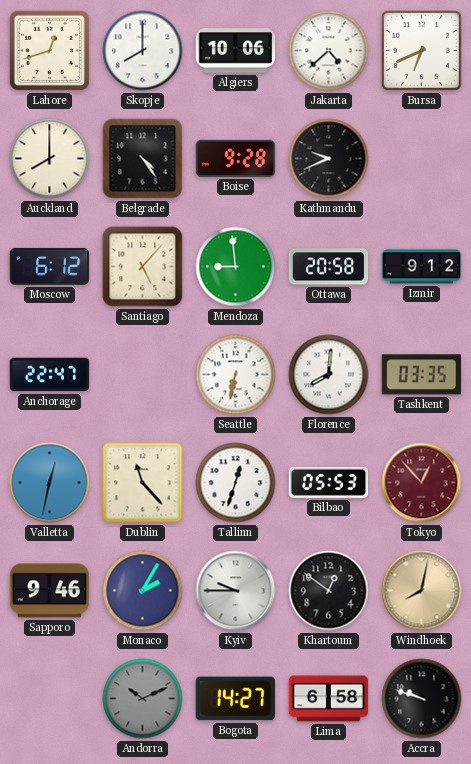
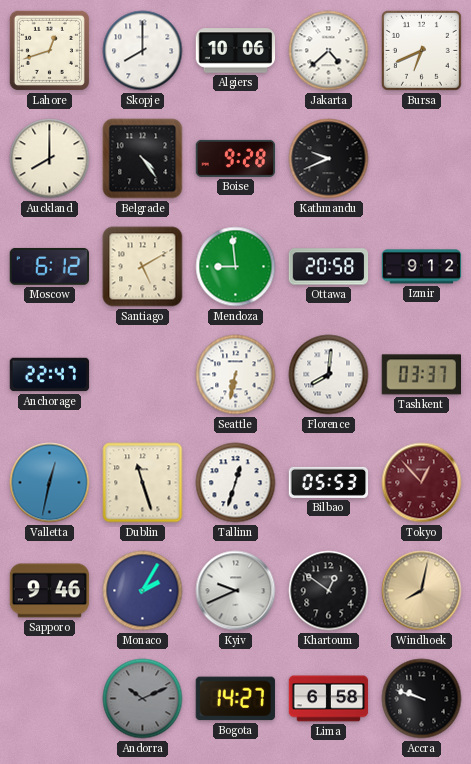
Santiago: 5:07 -> 5:10
Tashkent: 03:35 -> 03:37
Dublin: 11:23 -> 11:27
Kyiv: 9:45 -> 9:41
